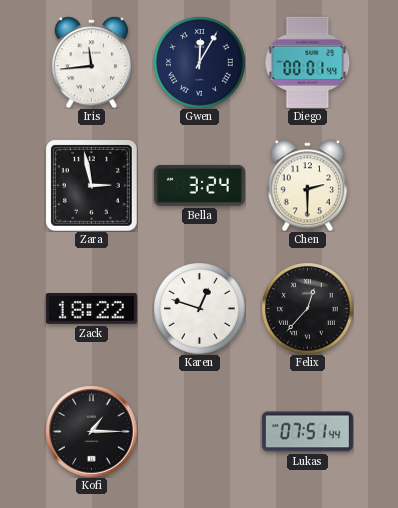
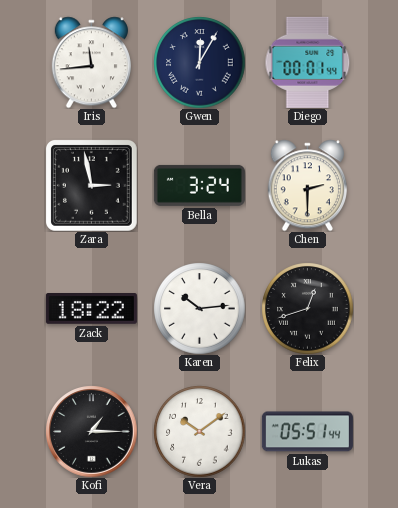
Karen: 12:48 -> 10:14
Felix: 12:37 -> 12:42
Vera: none -> 10:09
Lukas: 07:51 -> 05:51
